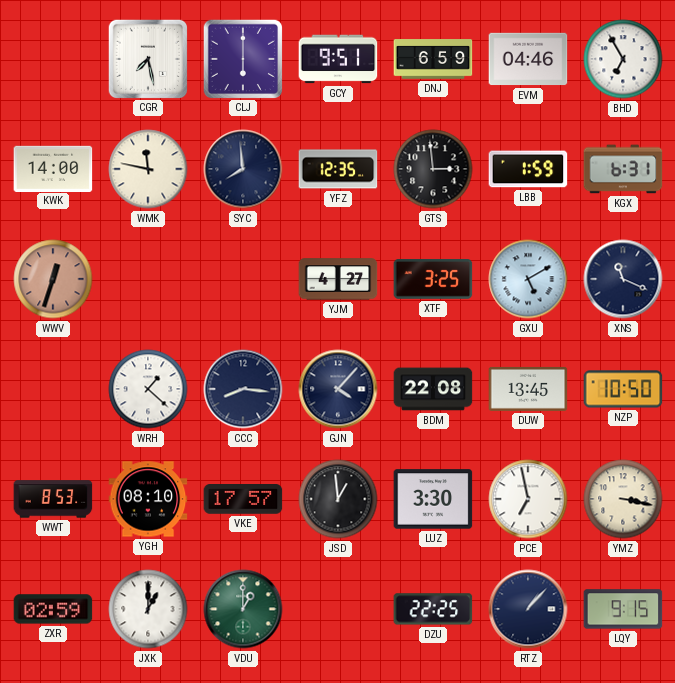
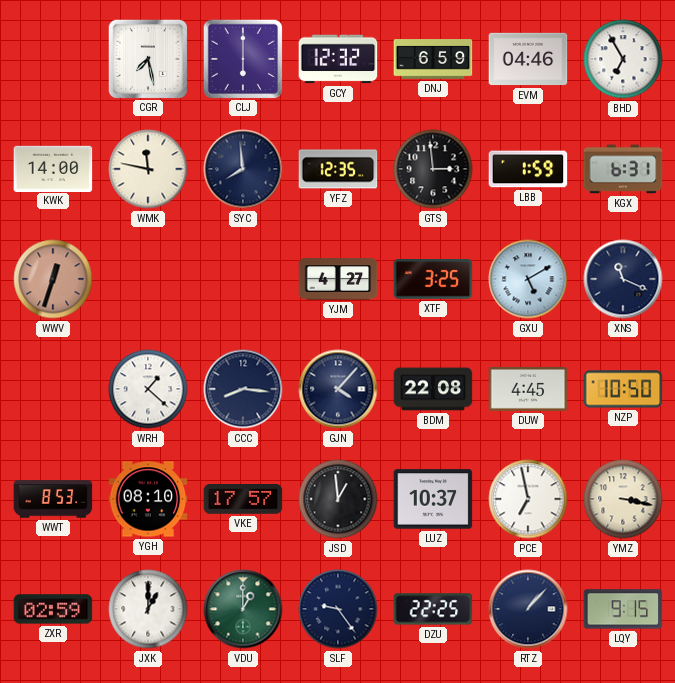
GCY: 9:51 -> 12:32
DUW: 13:45 -> 4:45
LUZ: 3:30 -> 10:37
SLF: none -> 9:24
